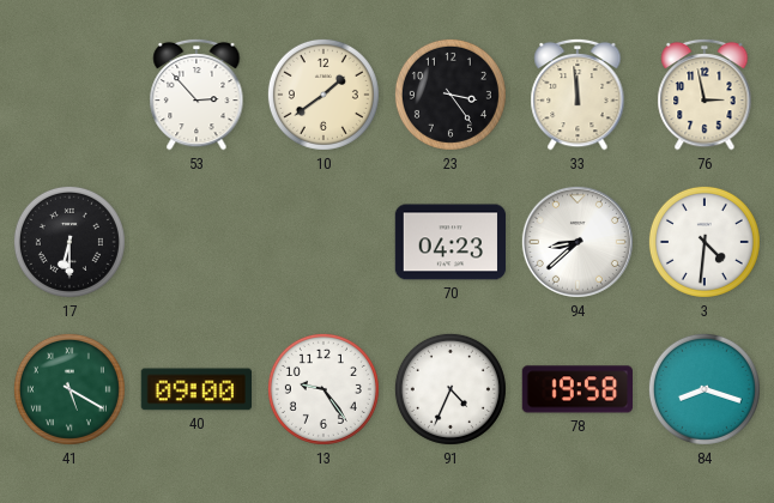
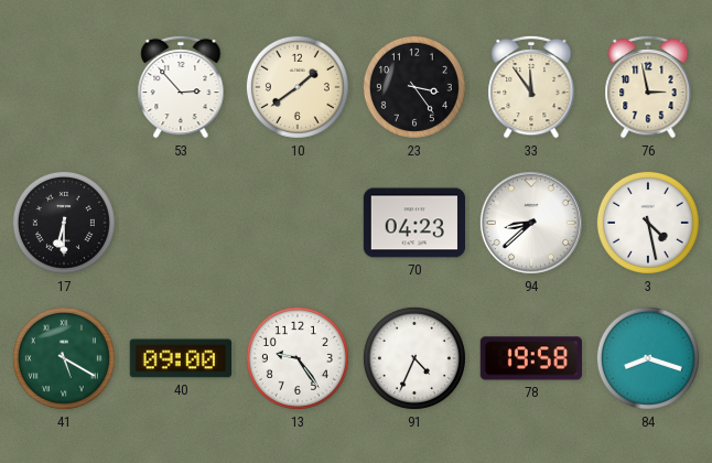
33: 11:59 -> 11:54
3: 4:31 -> 4:28
